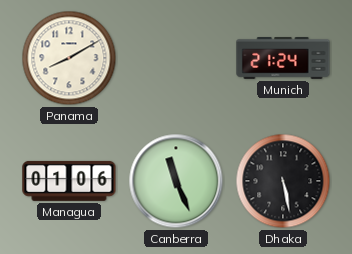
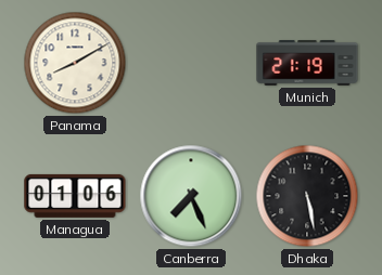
Munich: 21:24 -> 21:19
Canberra: 11:26 -> 7:26
